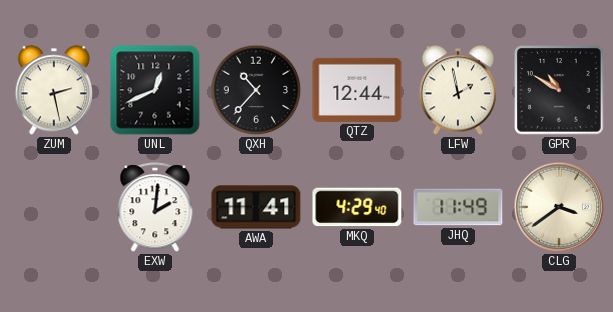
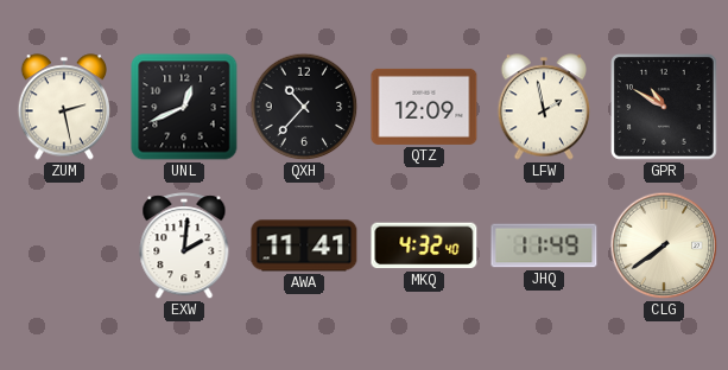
QTZ: 12:44 -> 12:09
MKQ: 4:29 -> 4:32
CLG: 3:39 -> 7:39
